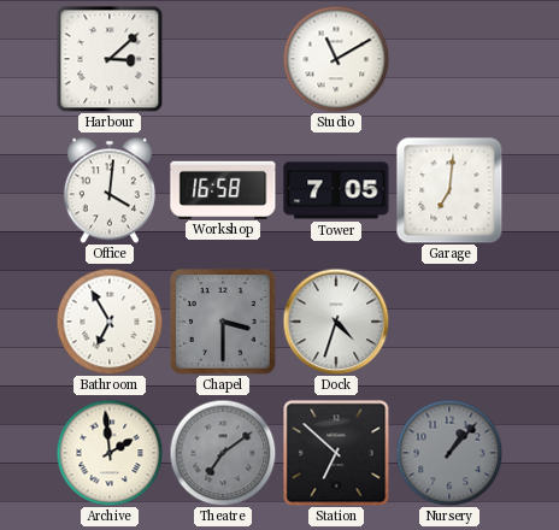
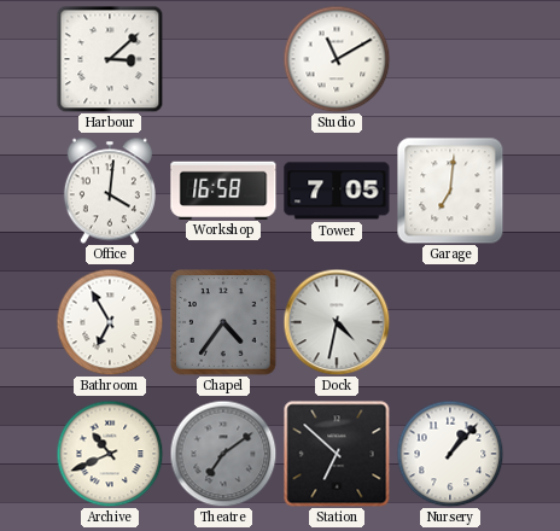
Chapel: 3:30 -> 4:36
Dock: 4:33 -> 4:32
Archive: 1:59 -> 10:41
Nursery dial: grey -> white
